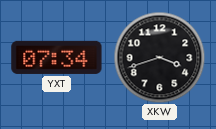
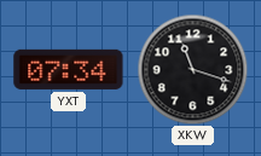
XKW: 3:42 -> 11:18
